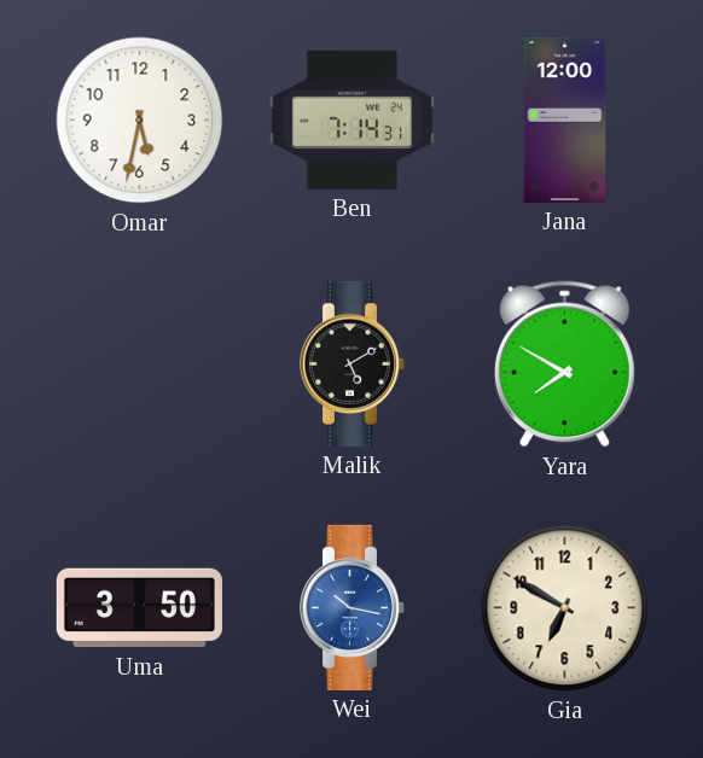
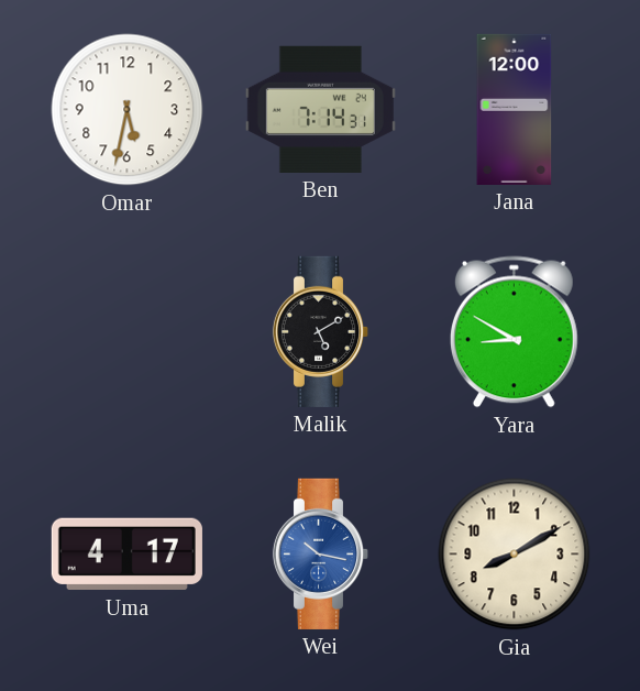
Yara: 7:50 -> 8:50
Uma: 3:50 -> 4:17
Gia: 6:50 -> 8:10
